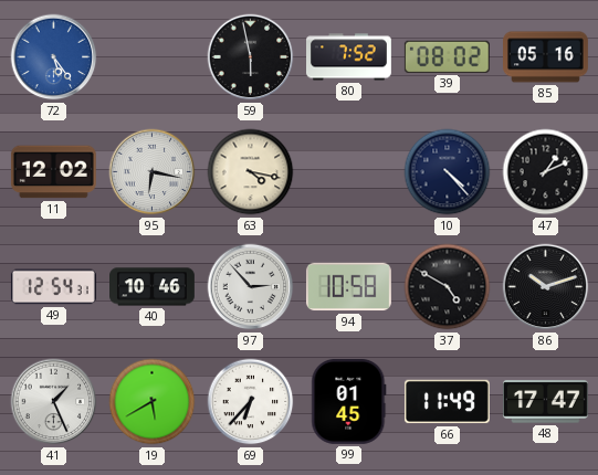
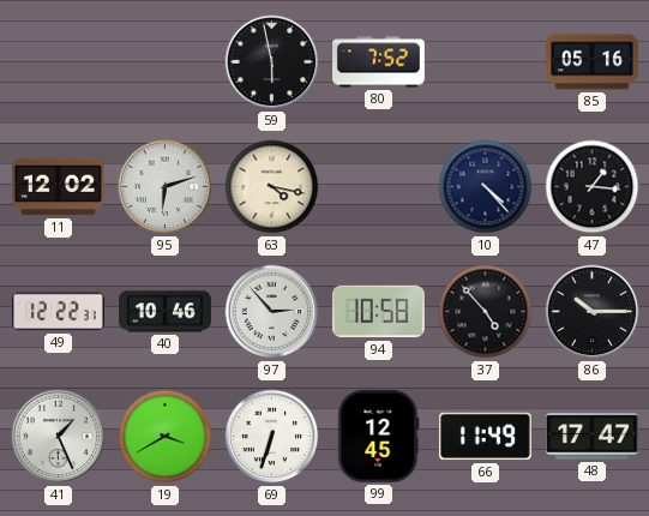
72: 5:24 -> none
39: 08:02 -> none
95: 6:17 -> 6:12
47: 1:11 -> 1:16
49: 12:54 -> 12:22
37: 4:50 -> 4:53
86: 10:12 -> 10:15
19: 5:40 -> 3:40
69: 6:37 -> 6:33
99: 01:45 -> 12:45
